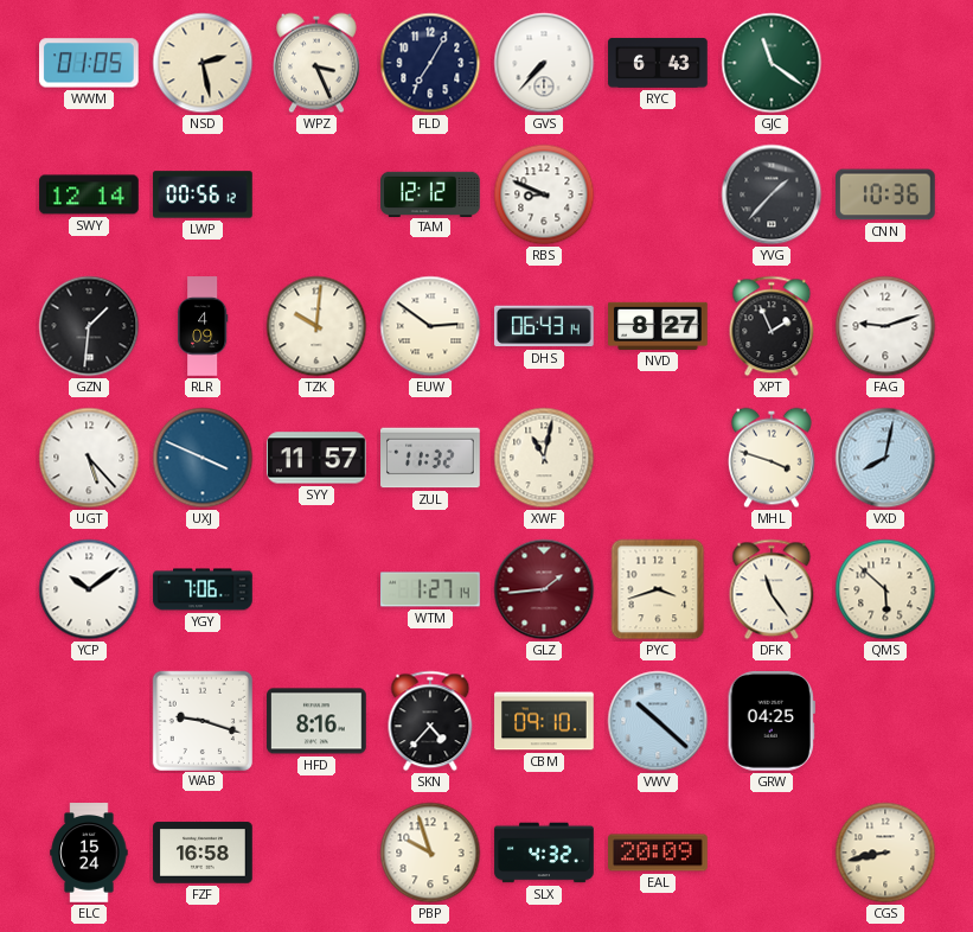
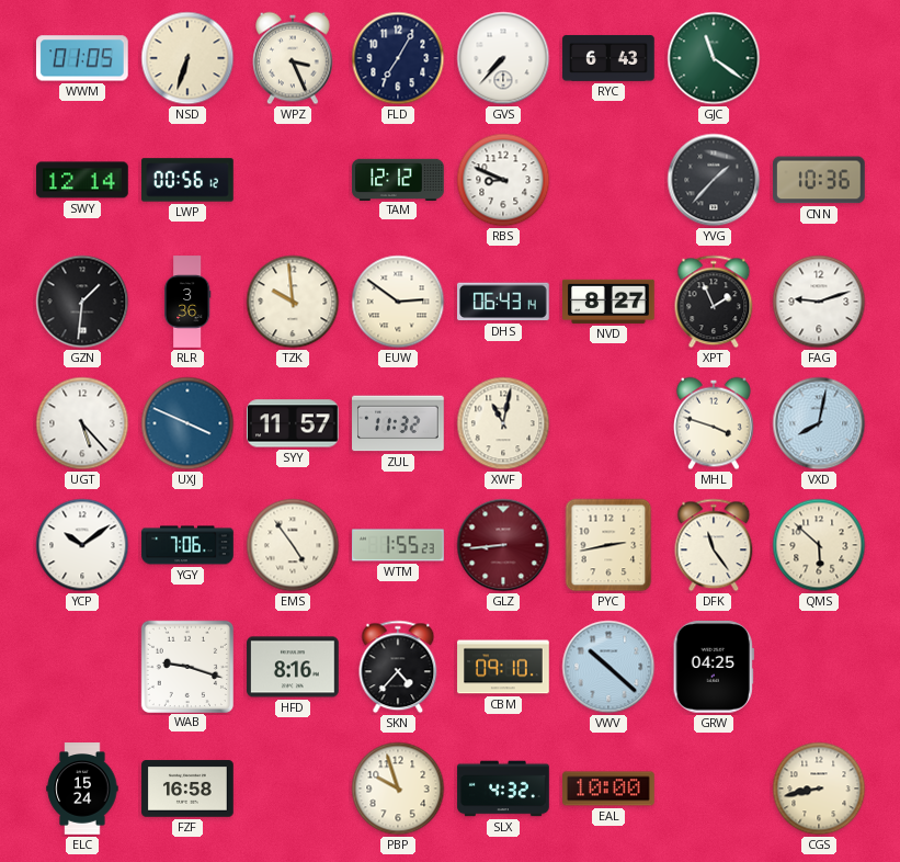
NSD: 2:28 -> 6:33
RLR: 4:09 -> 3:36
TZK: 10:01 -> 9:59
EMS: none -> 4:54
WTM: 1:27 -> 1:55
GLZ: 1:44 -> 8:44
PYC: 3:42 -> 2:43
EAL: 20:09 -> 10:00
